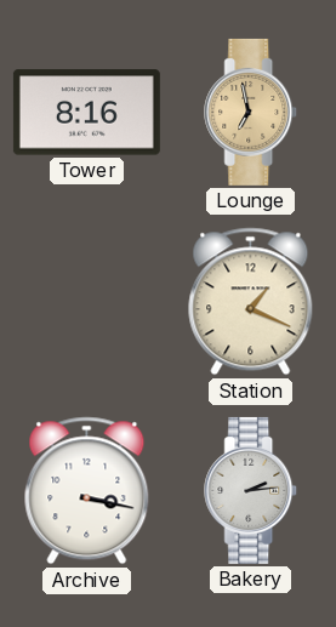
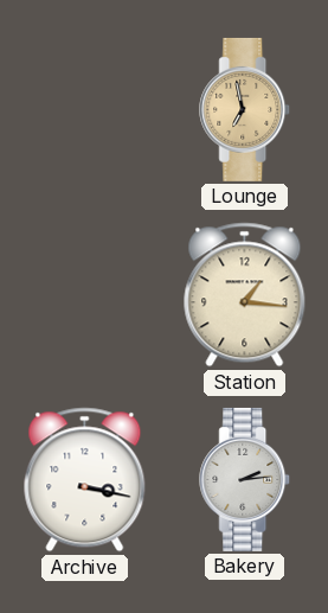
Tower: 8:16 -> none
Station: 1:19 -> 1:16
